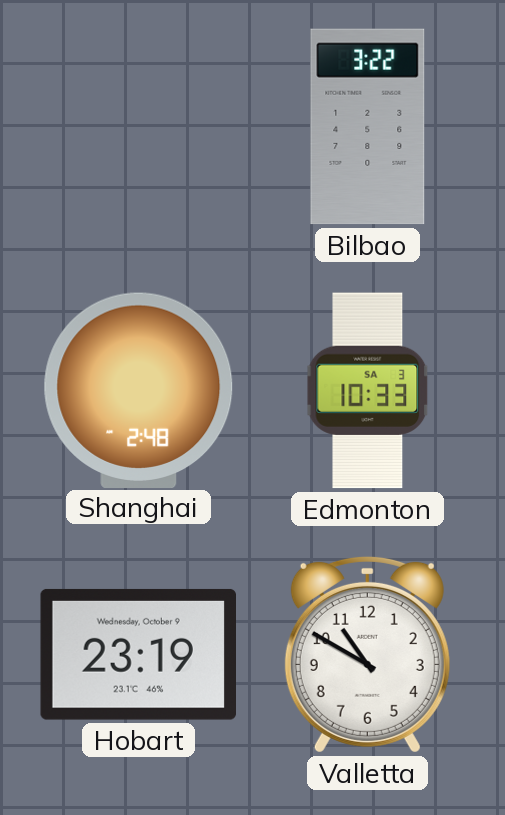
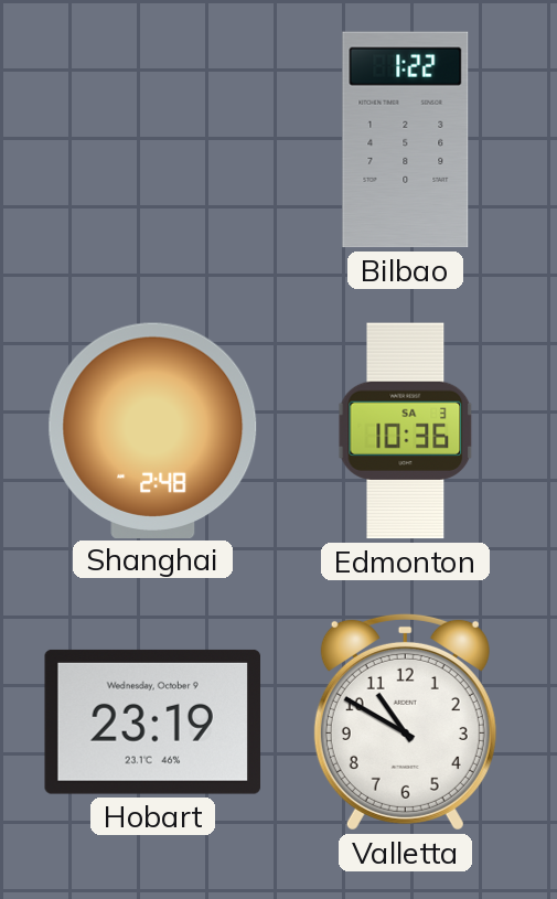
Bilbao: 3:22 -> 1:22
Edmonton: 10:33 -> 10:36
